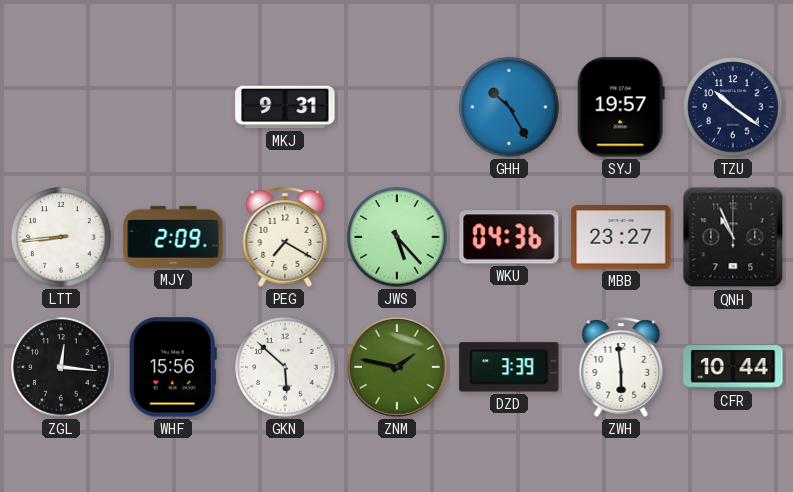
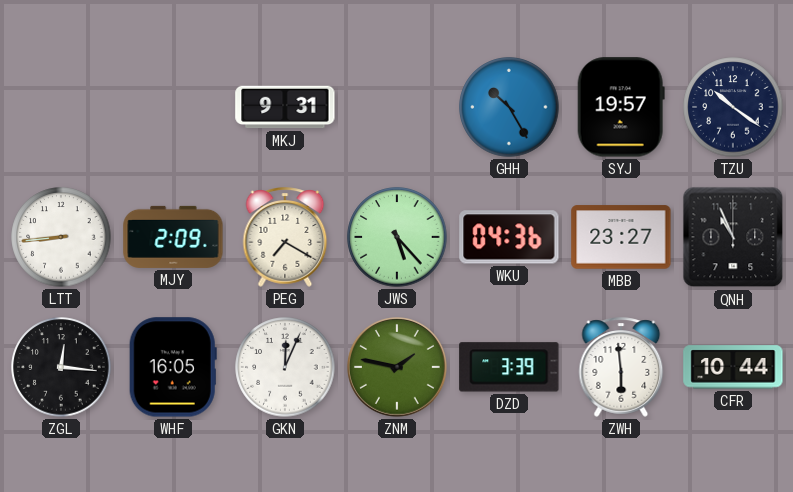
WHF: 15:56 -> 16:05
GKN: 5:52 -> 12:04
